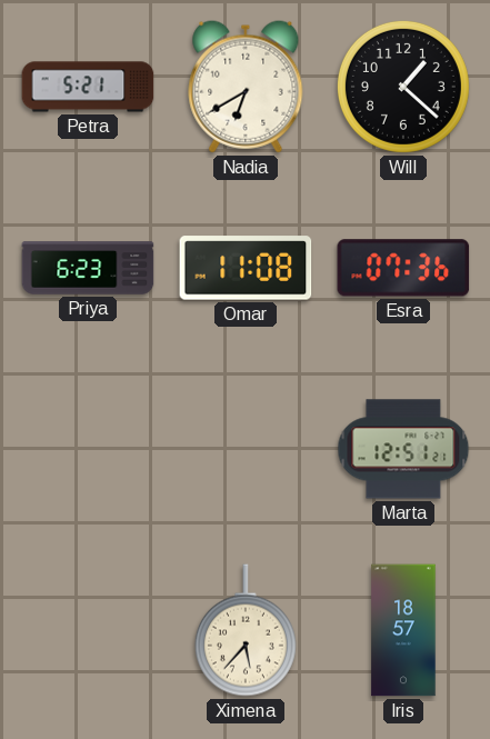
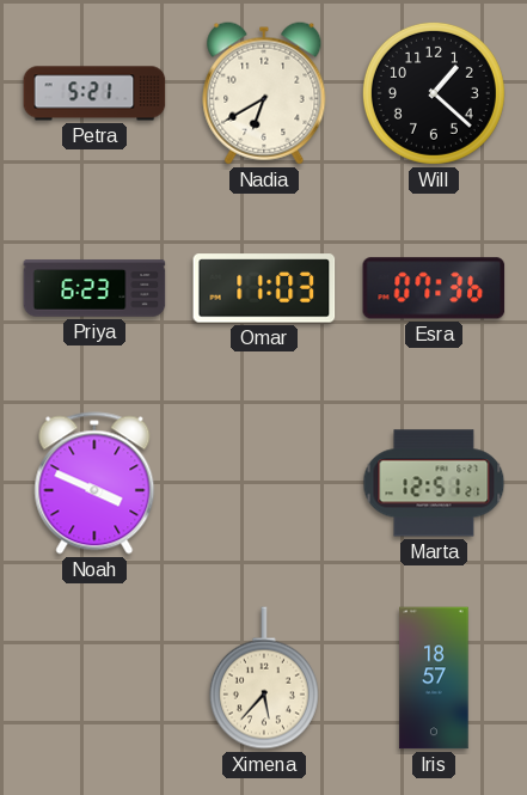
Omar: 11:08 -> 11:03
Noah: none -> 3:49
